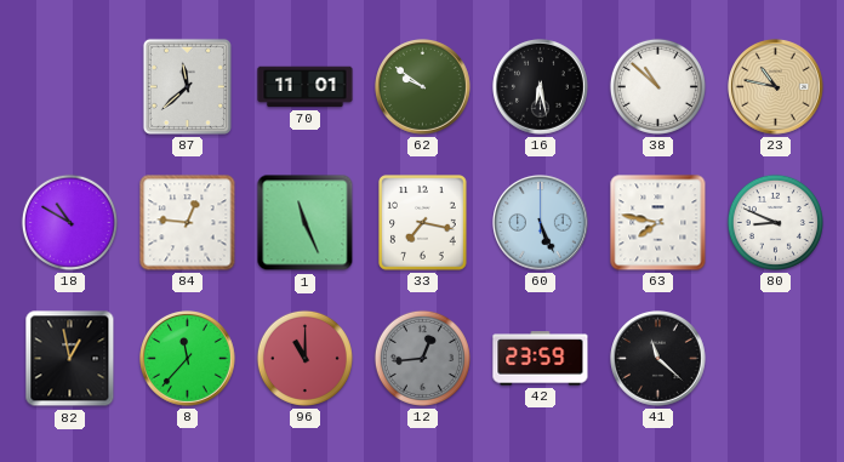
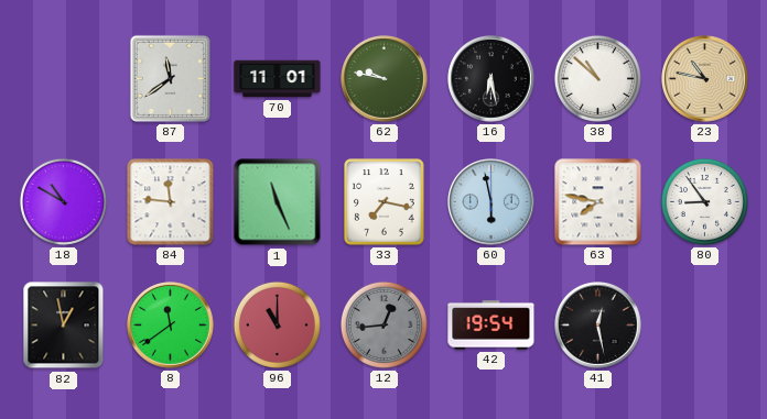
87: 11:38 -> 11:39
62: 9:51 -> 9:47
84: 12:46 -> 11:46
60: 5:26 -> 5:58
80: 8:49 -> 8:54
8: 11:37 -> 11:39
42: 23:59 -> 19:54
41: 11:22 -> 12:28
